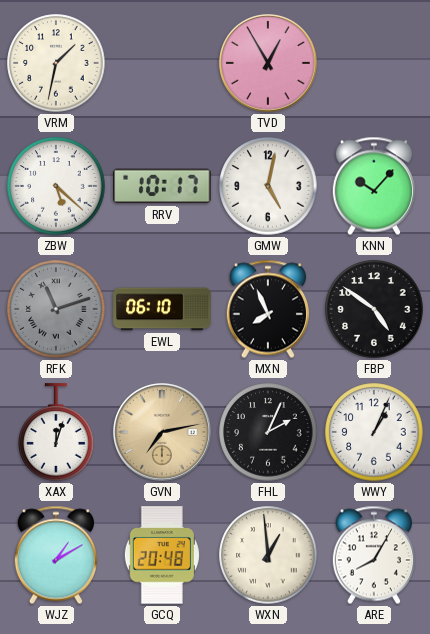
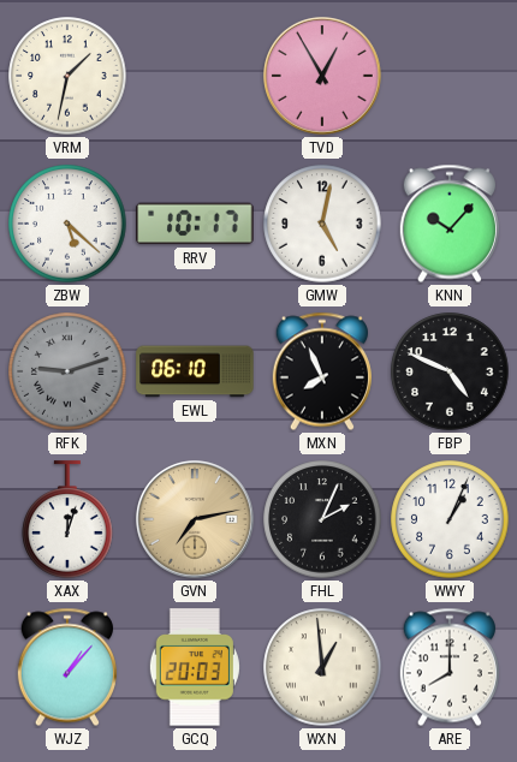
RFK: 11:12 -> 9:12
FBP: 4:51 -> 4:49
WJZ: 1:10 -> 1:07
GCQ: 20:48 -> 20:03
ARE: 8:05 -> 8:00
